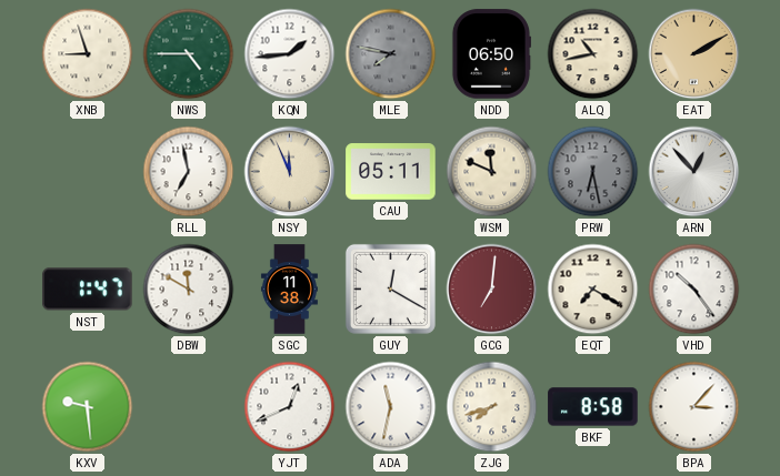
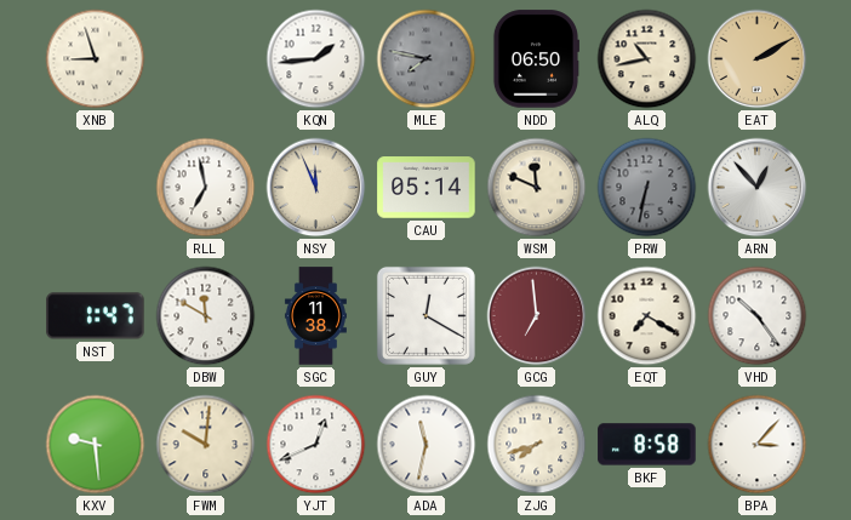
NWS: 4:45 -> none
CAU: 05:11 -> 05:14
PRW: 6:28 -> 6:32
GCG: 7:01 -> 6:59
FWM: none -> 10:01
